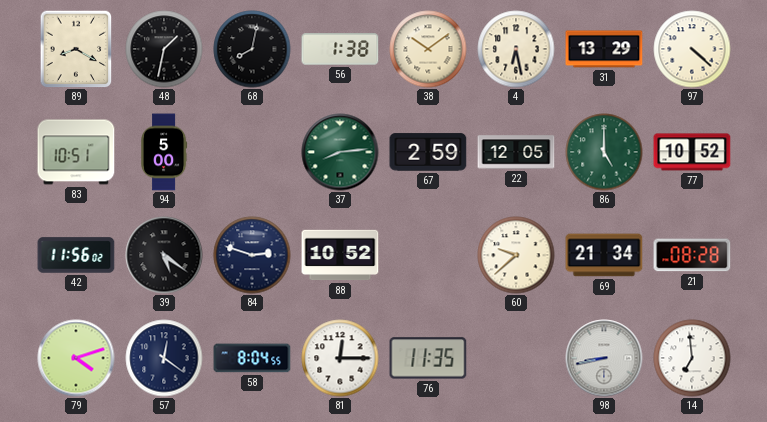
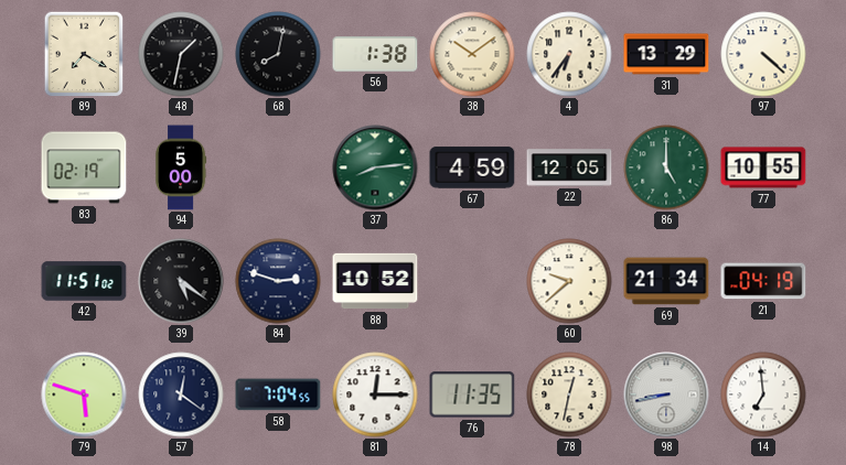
89: 8:20 -> 7:20
4: 6:28 -> 6:36
83: 10:51 -> 02:19
67: 2:59 -> 4:59
77: 10:52 -> 10:55
42: 11:56 -> 11:51
21: 08:28 -> 04:19
79: 4:12 -> 5:48
58: 8:04 -> 7:04
78: none -> 12:32
